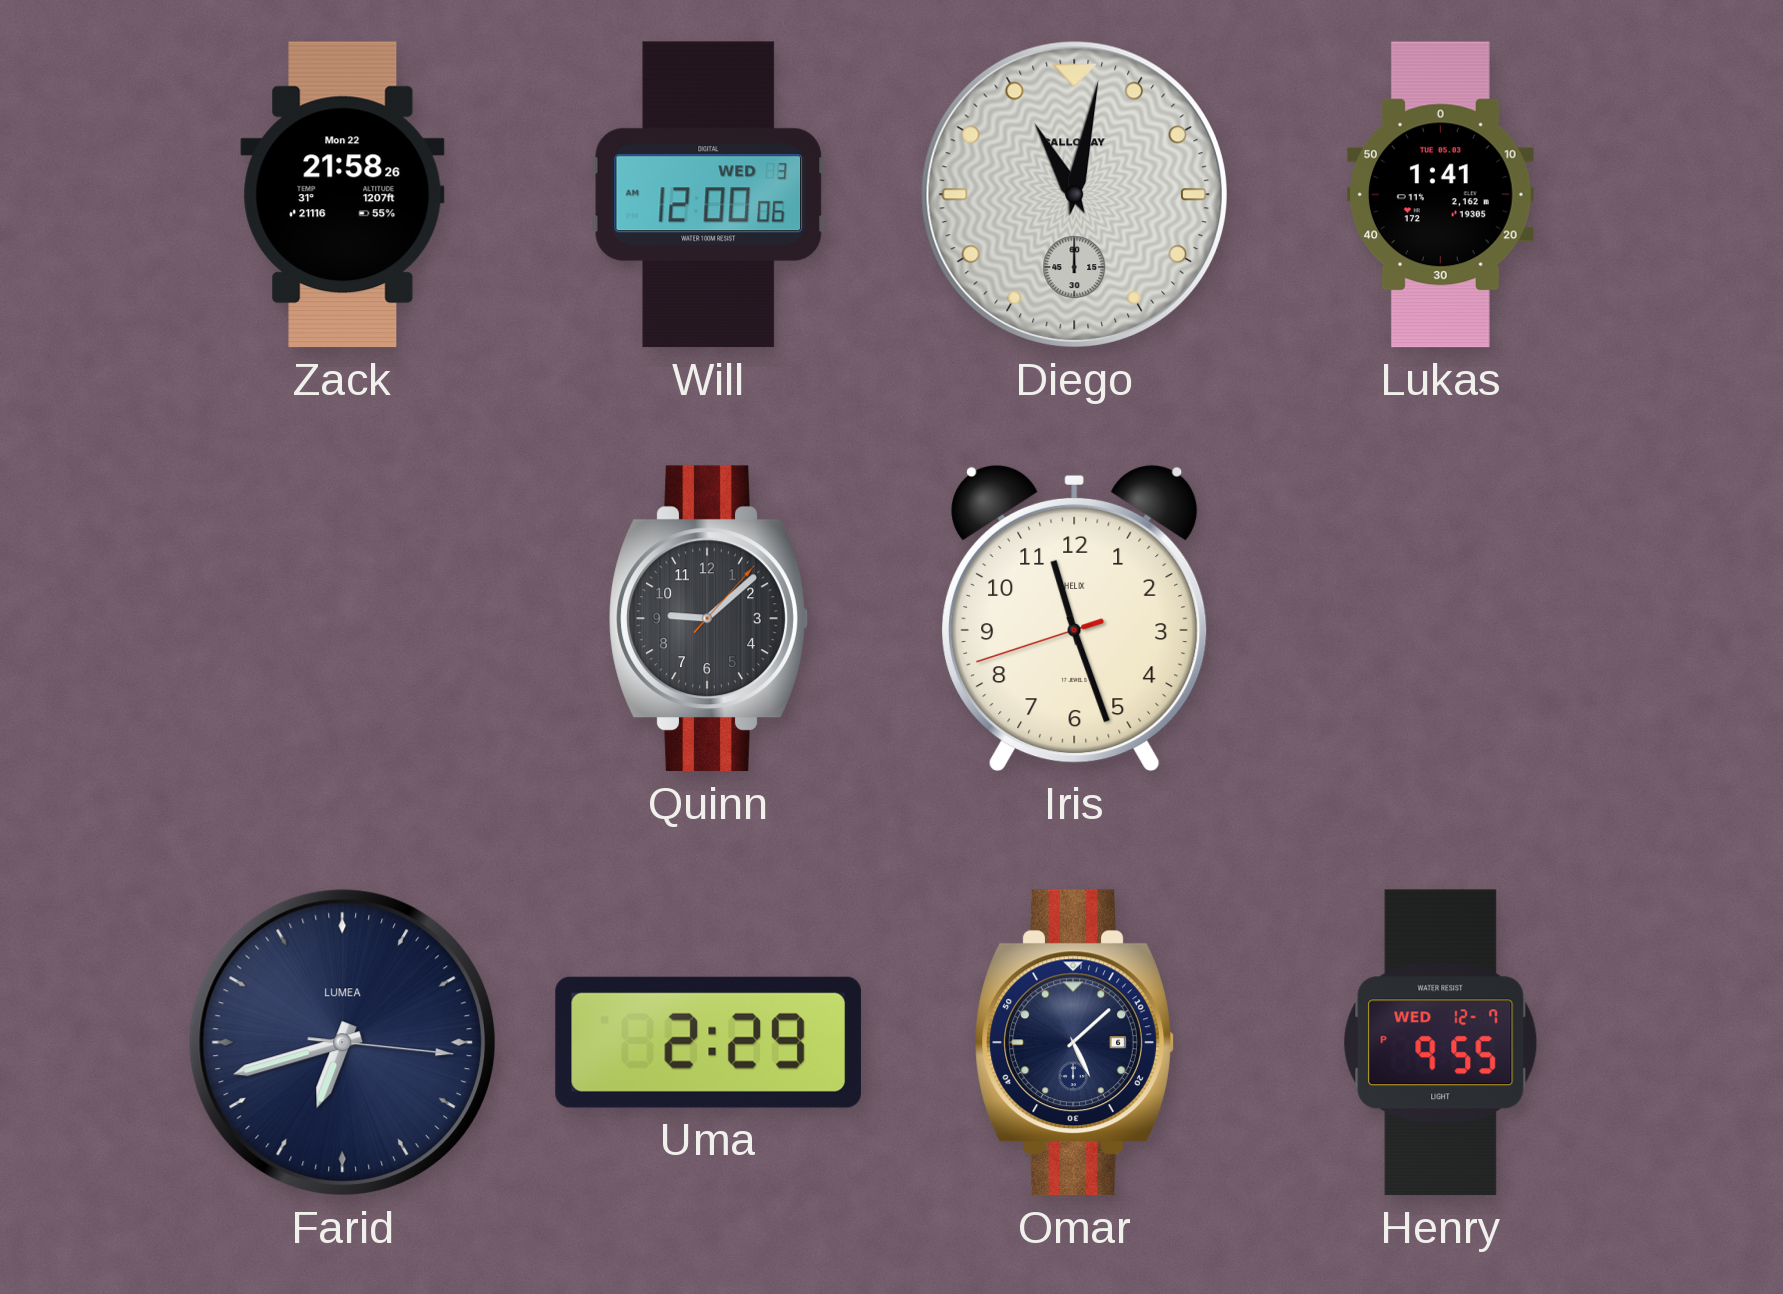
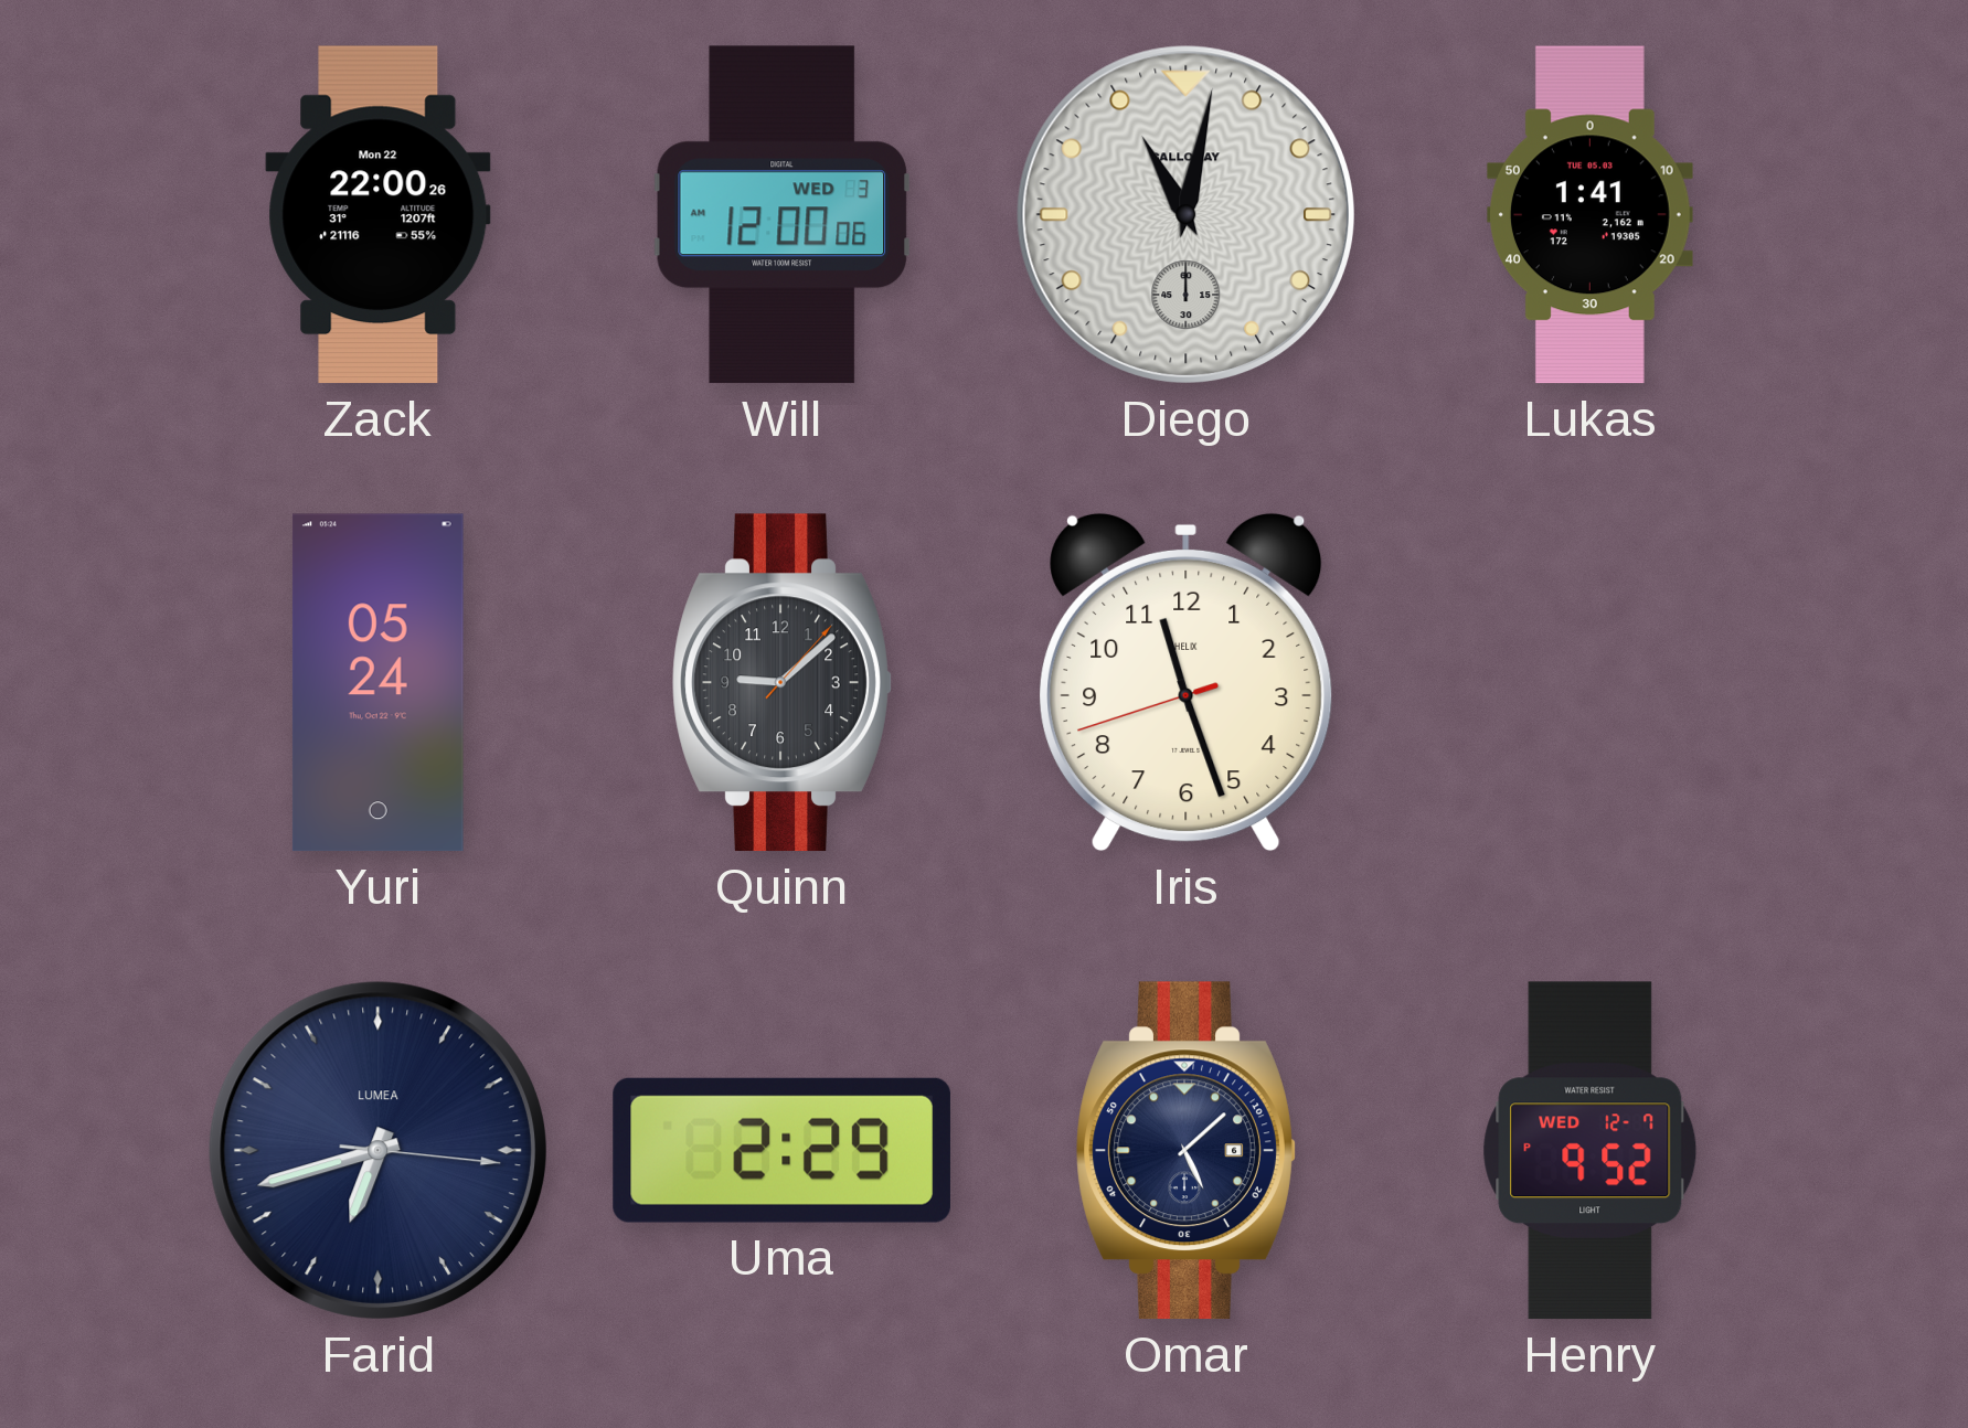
Zack: 21:58 -> 22:00
Yuri: none -> 05:24
Henry: 9:55 -> 9:52
